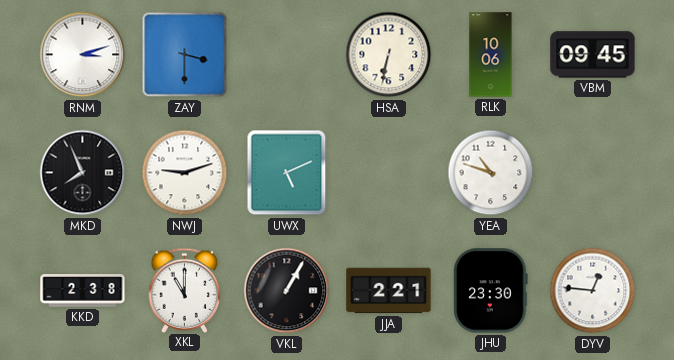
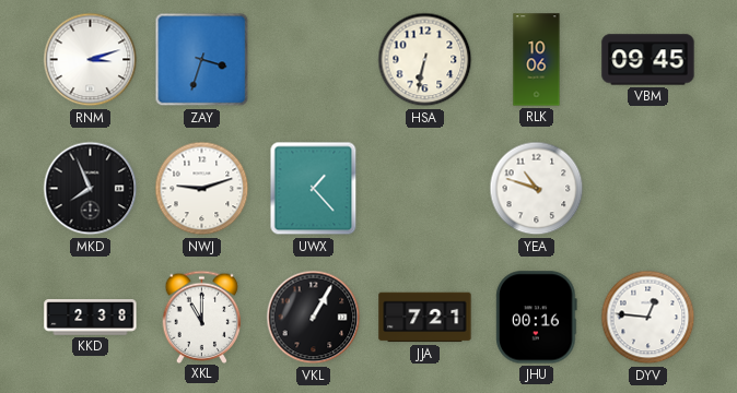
ZAY: 3:30 -> 3:33
UWX: 5:11 -> 1:23
JJA: 2:21 -> 7:21
JHU: 23:30 -> 00:16
